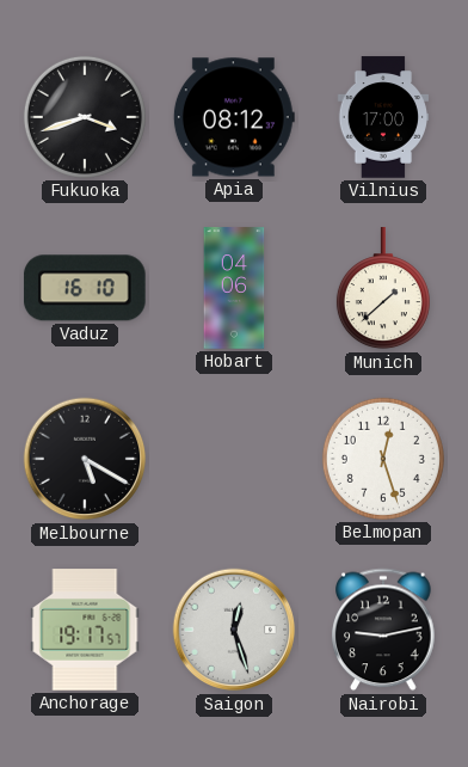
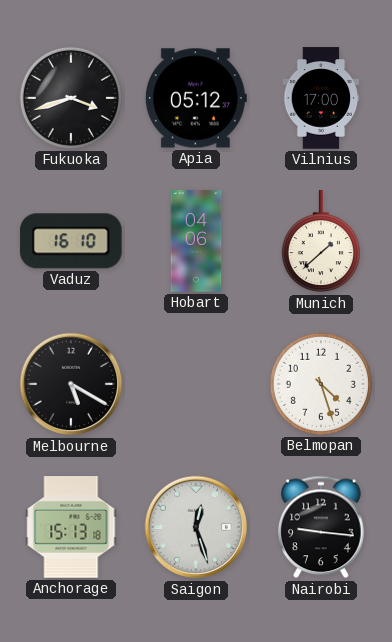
Apia: 08:12 -> 05:12
Belmopan: 12:27 -> 4:27
Anchorage: 19:17 -> 15:13
Nairobi: 9:13 -> 9:16
